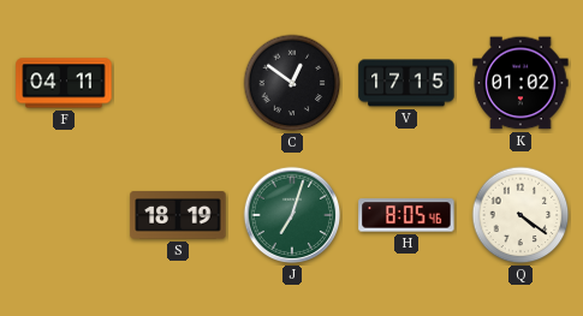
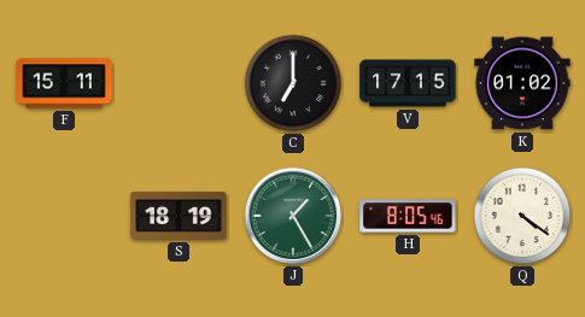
F: 04:11 -> 15:11
C: 12:51 -> 7:00
J: 7:03 -> 1:25
